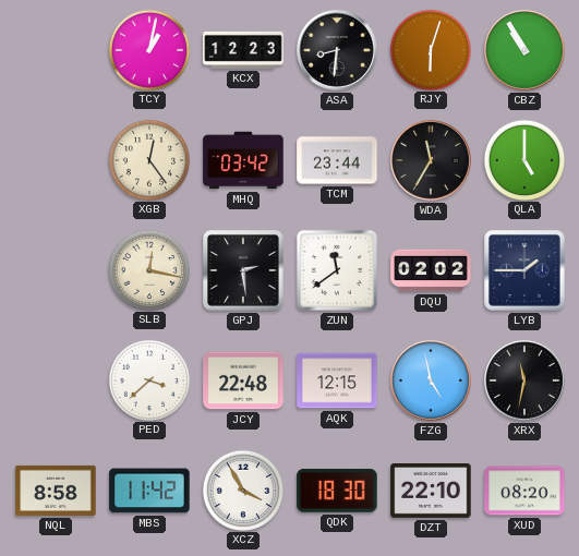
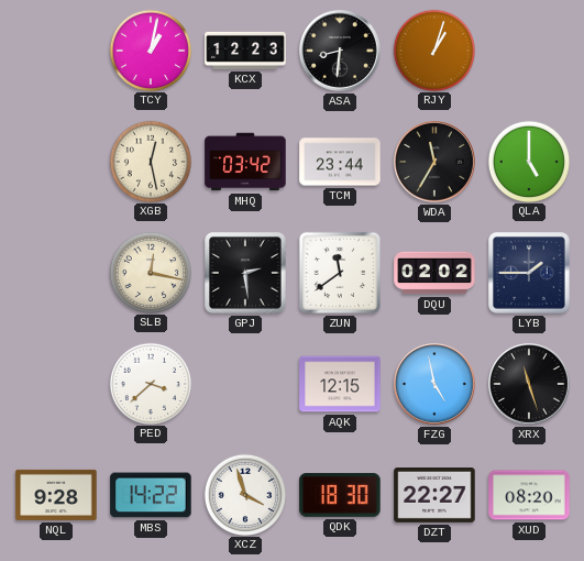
RJY: 6:03 -> 1:03
CBZ: 10:55 -> none
XGB: 12:24 -> 12:28
JCY: 22:48 -> none
XRX: 11:32 -> 11:27
NQL: 8:58 -> 9:28
MBS: 11:42 -> 14:22
XCZ: 3:55 -> 3:57
DZT: 22:10 -> 22:27
